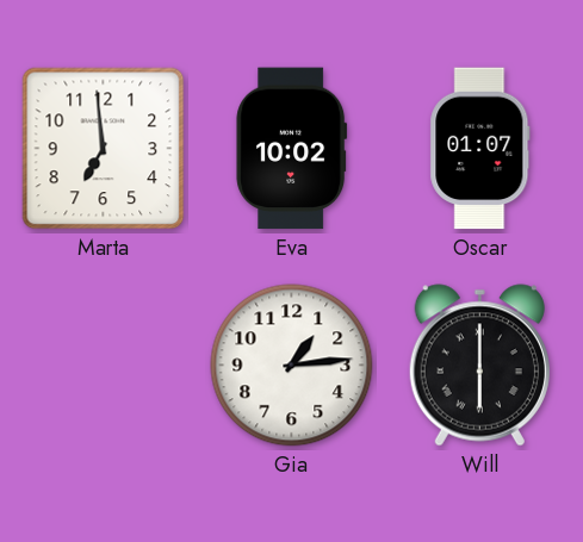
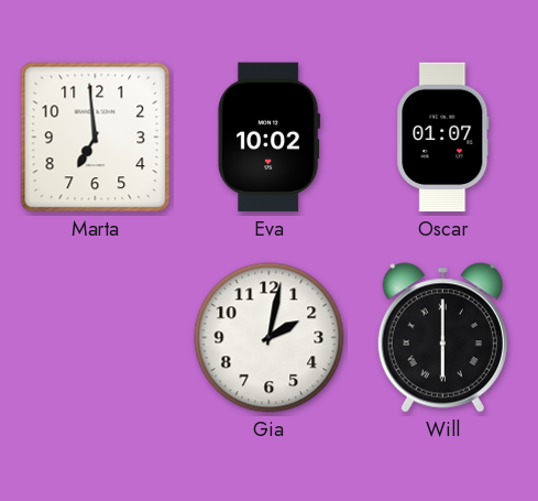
Gia: 1:14 -> 2:02
